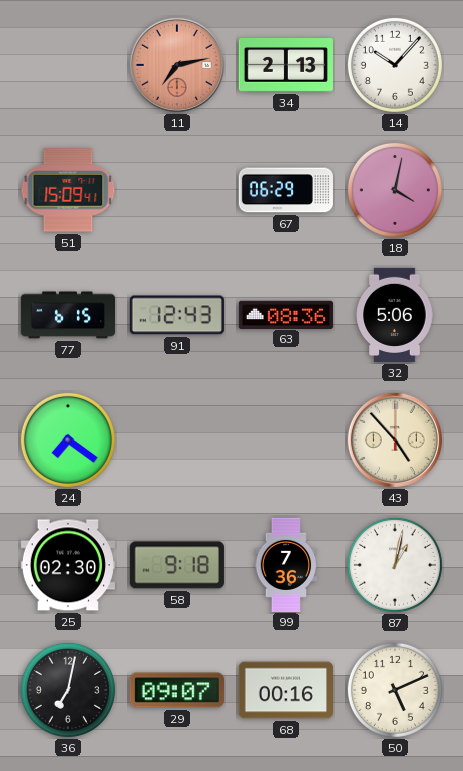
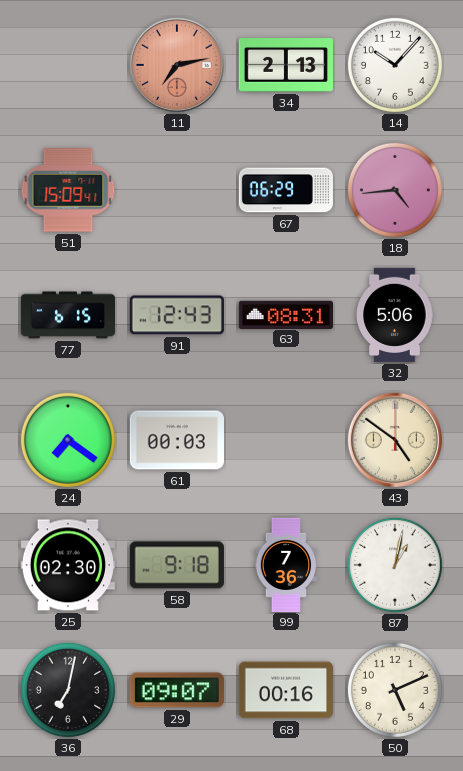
18: 4:02 -> 4:44
63: 08:36 -> 08:31
61: none -> 00:03
43: 4:53 -> 4:51
